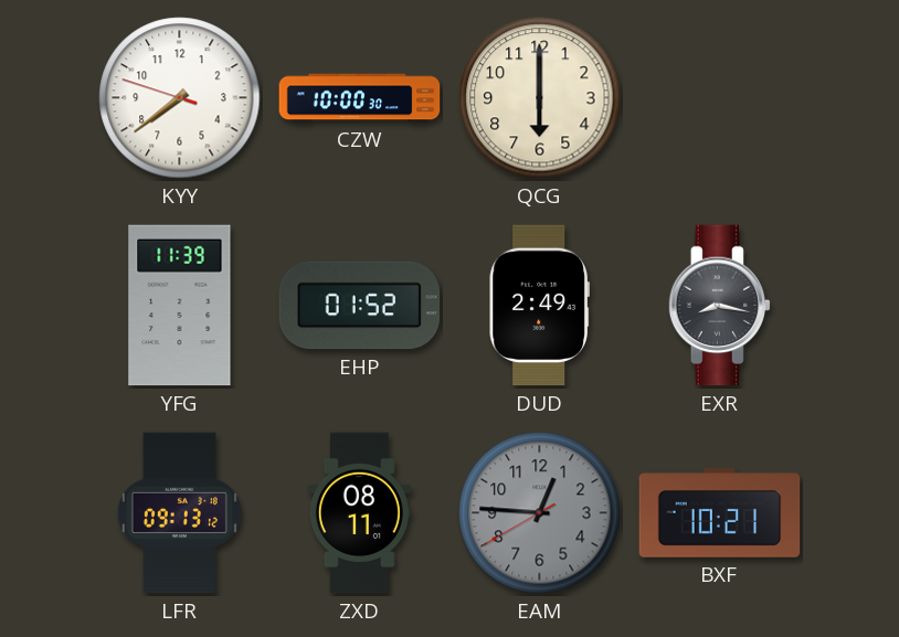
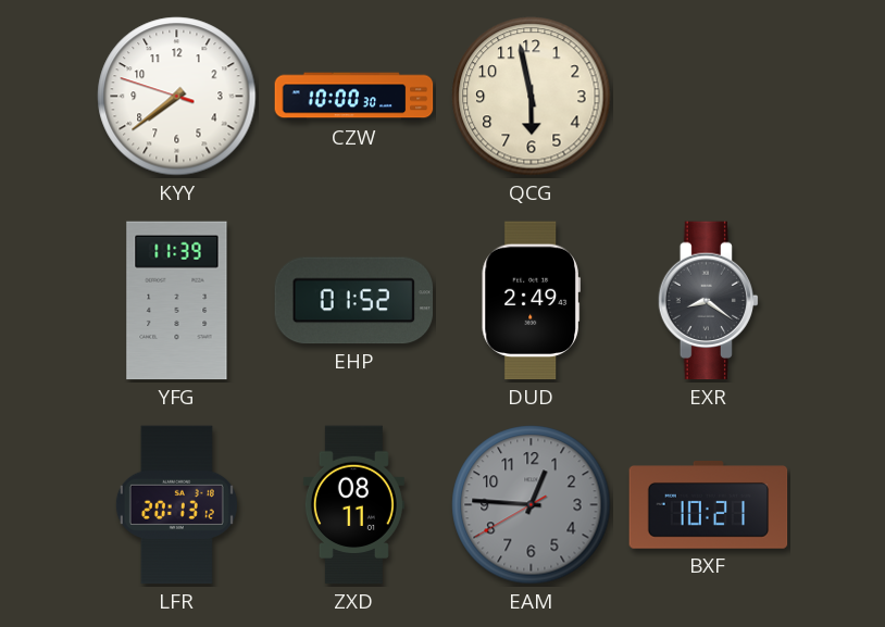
QCG: 6:00 -> 5:58
EXR: 8:17 -> 8:21
LFR: 09:13 -> 20:13
